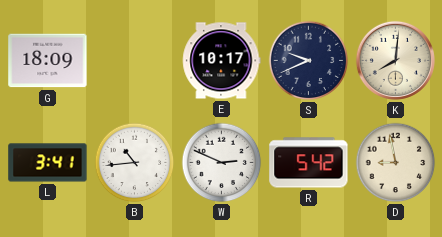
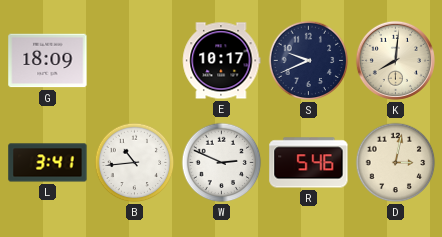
R: 5:42 -> 5:46
D: 8:58 -> 3:02
